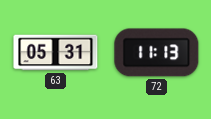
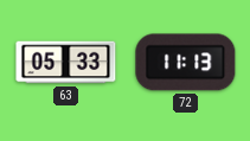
63: 05:31 -> 05:33
